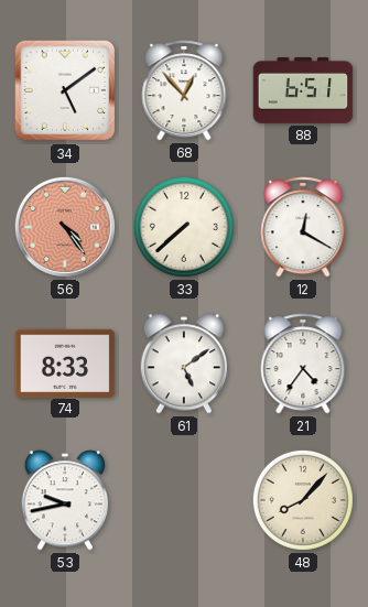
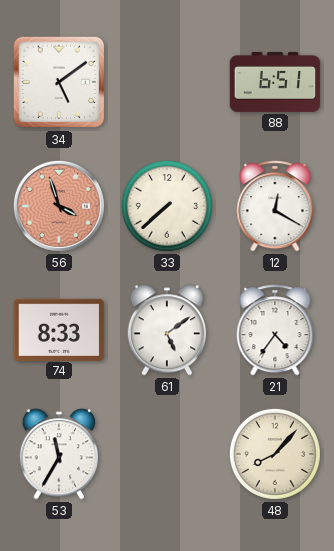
68: 12:53 -> none
56: 4:24 -> 3:57
53: 9:43 -> 11:35
